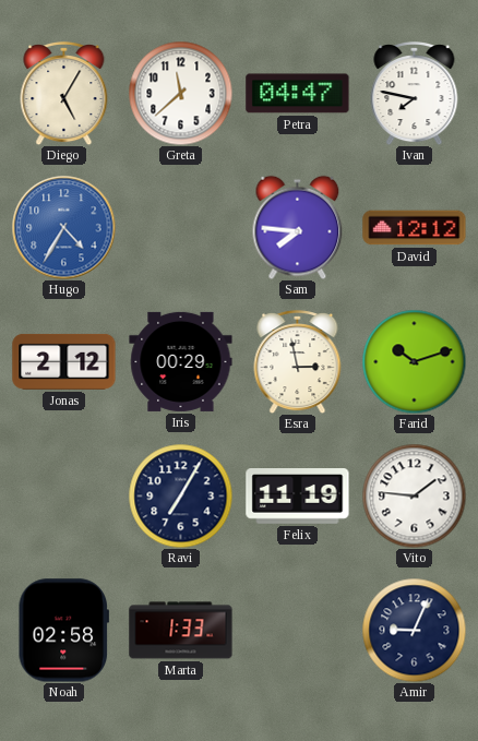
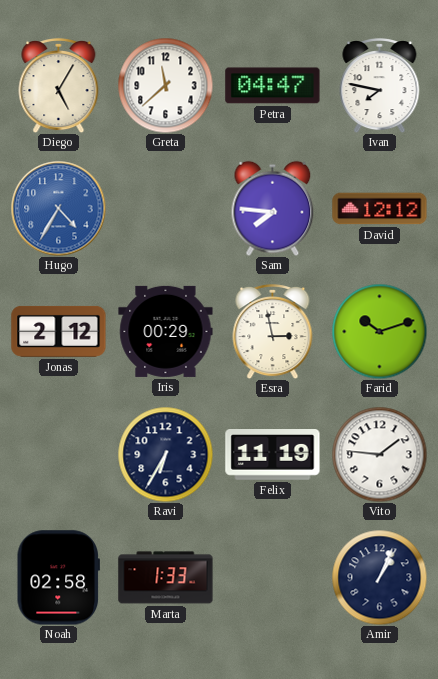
Ravi: 7:05 -> 6:35
Amir: 9:04 -> 1:04
